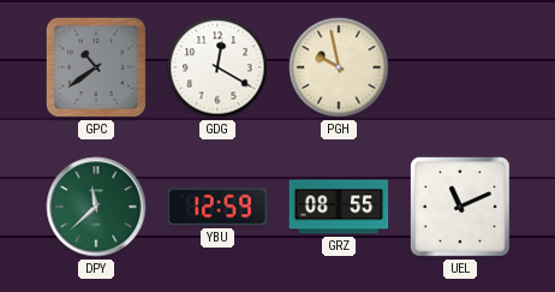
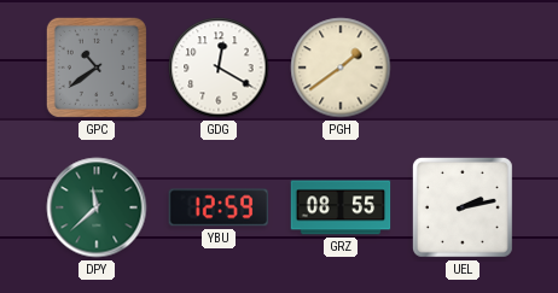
PGH: 9:58 -> 1:39
UEL: 11:11 -> 2:13
